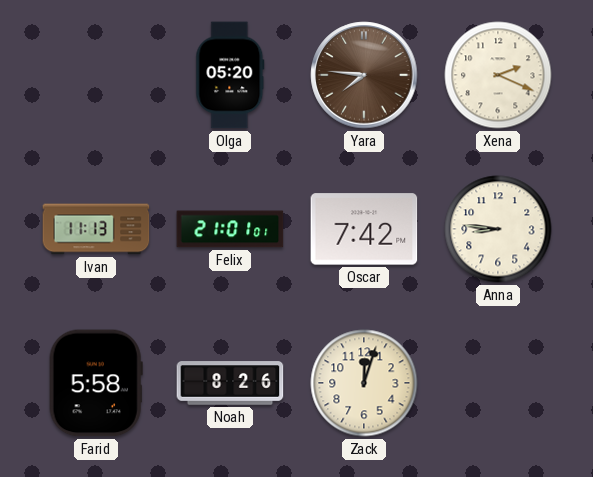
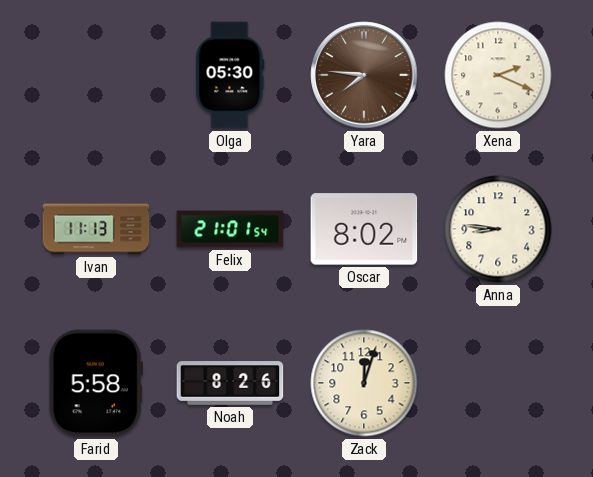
Olga: 05:20 -> 05:30
Felix: 21:01:01 -> 21:01:54
Oscar: 7:42 -> 8:02
